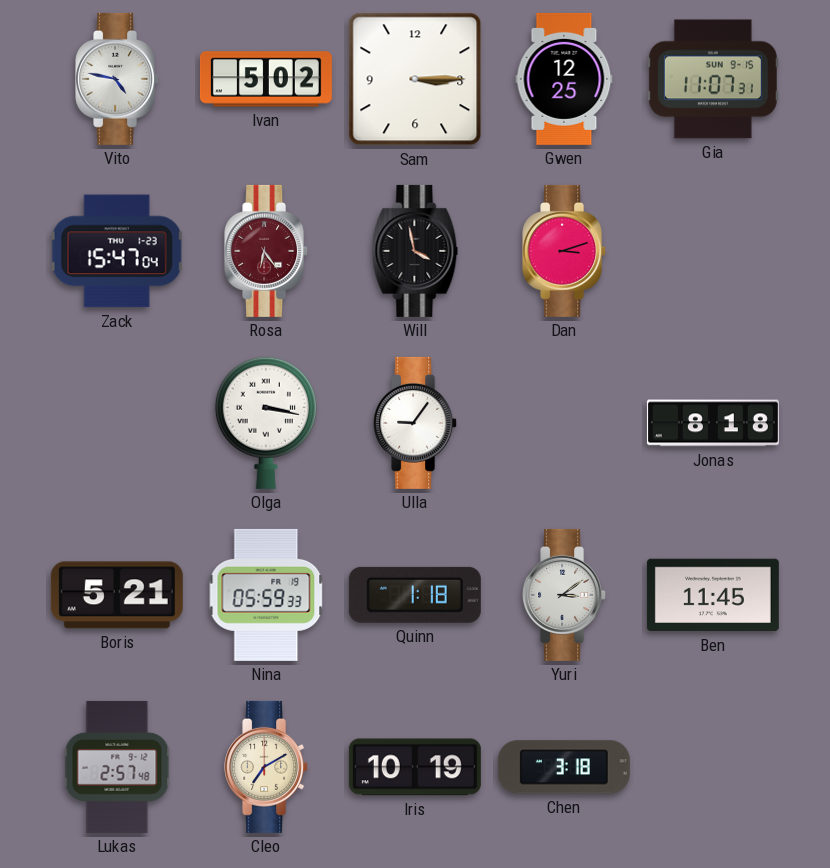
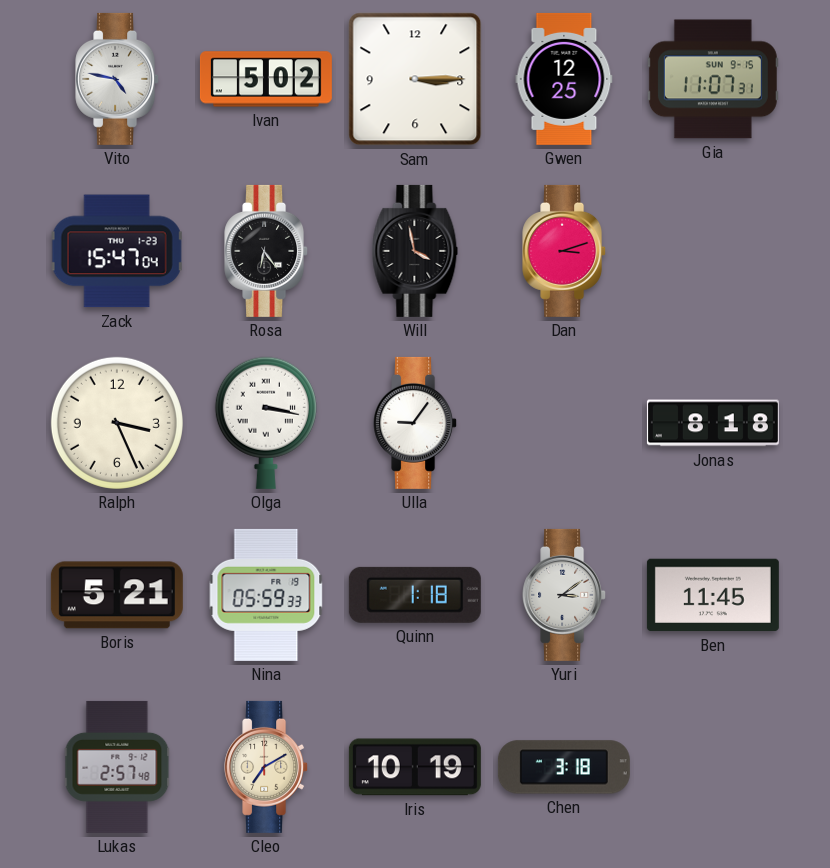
Rosa dial: burgundy -> black
Ralph: none -> 3:26
